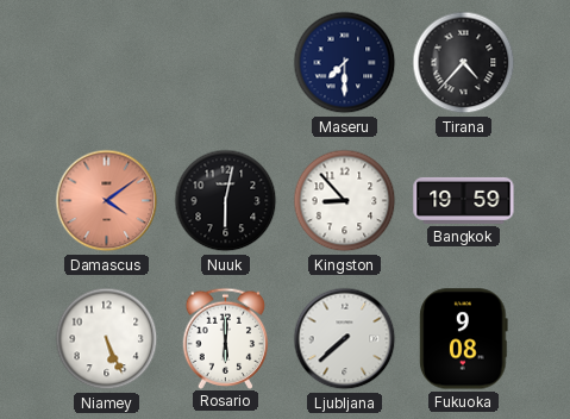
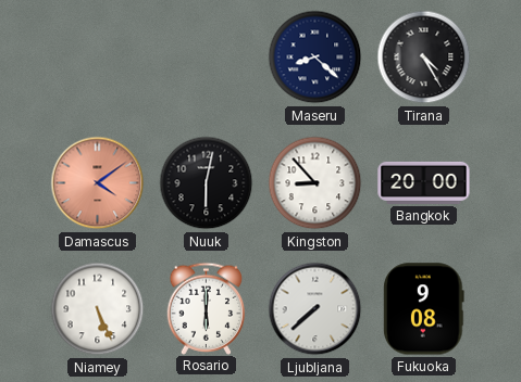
Maseru: 7:30 -> 8:22
Tirana: 4:37 -> 4:25
Bangkok: 19:59 -> 20:00
